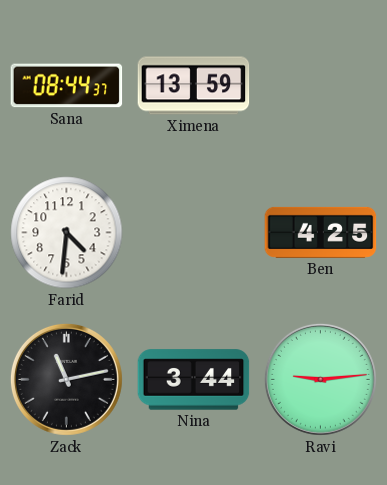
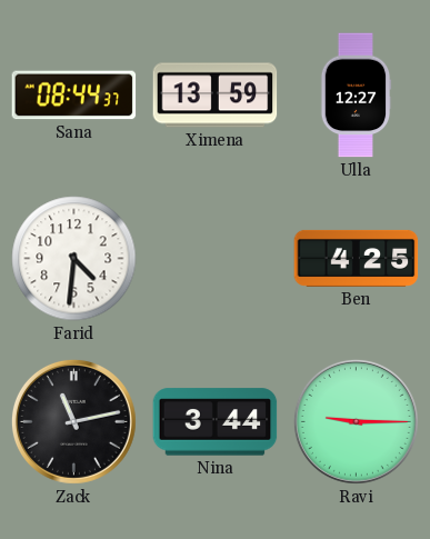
Ulla: none -> 12:27
Ravi: 9:14 -> 9:15
